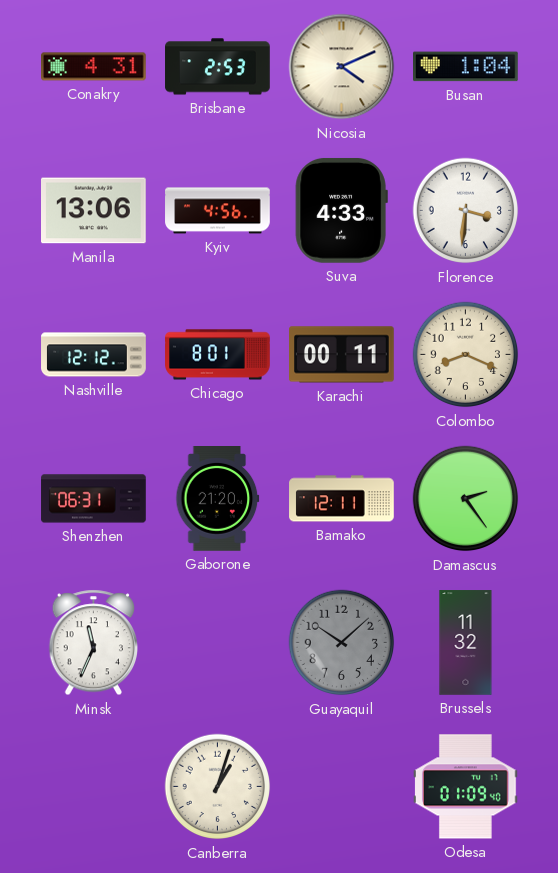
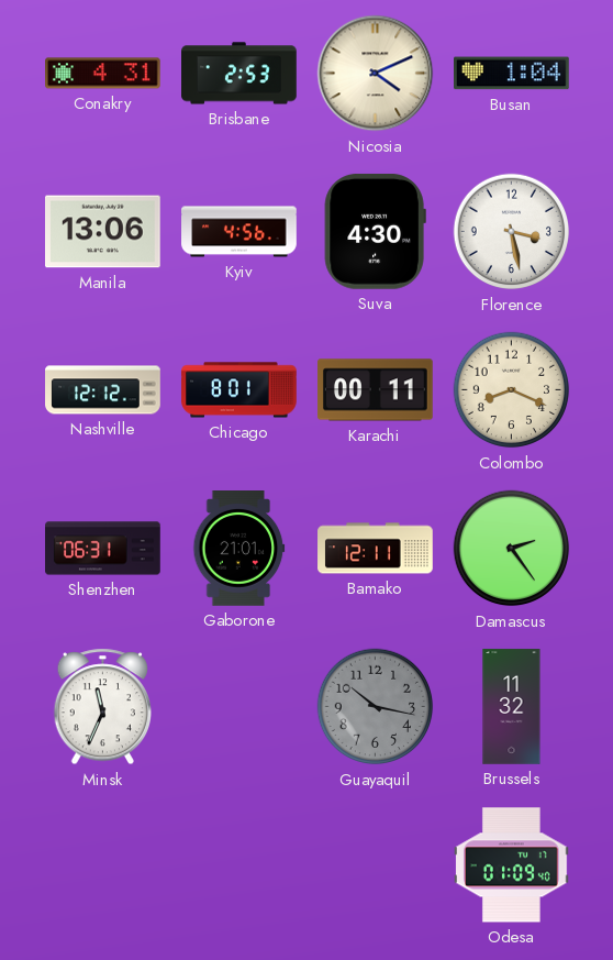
Suva: 4:33 -> 4:30
Florence: 3:31 -> 3:28
Gaborone: 21:20 -> 21:01
Guayaquil: 10:08 -> 10:17
Canberra: 1:03 -> none
